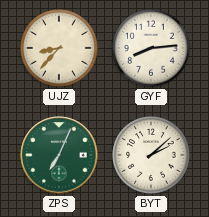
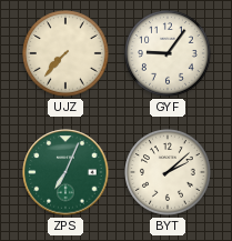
UJZ: 8:37 -> 7:37
GYF: 8:14 -> 9:06
